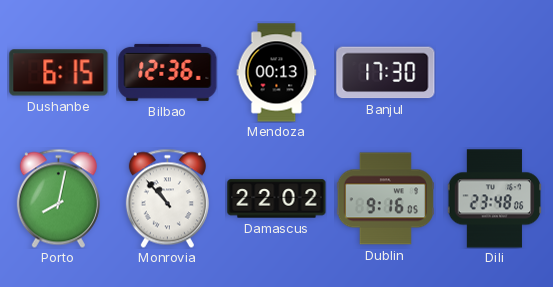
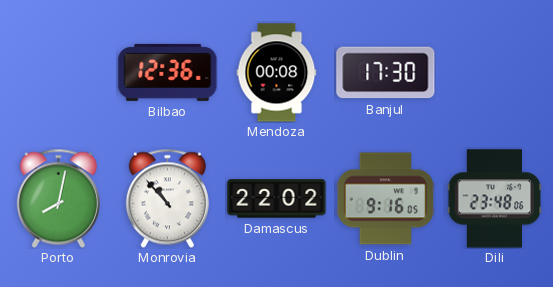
Dushanbe: 6:15 -> none
Mendoza: 00:13 -> 00:08
